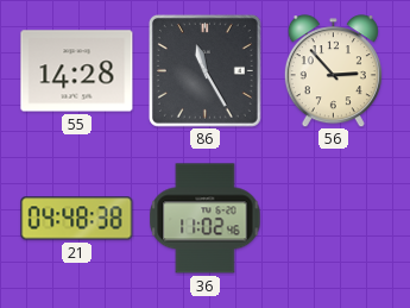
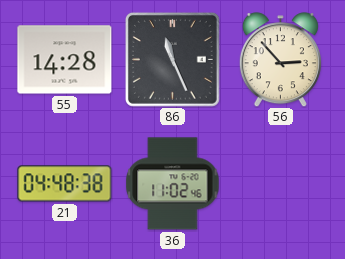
86: 11:25 -> 11:26
